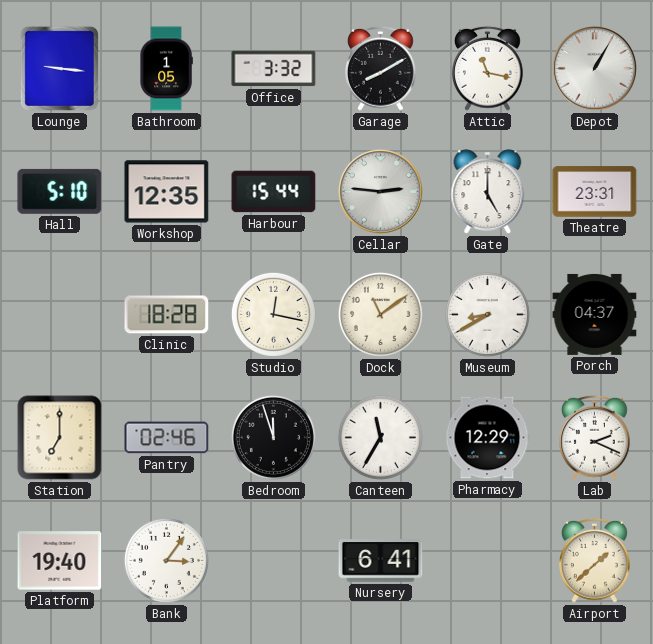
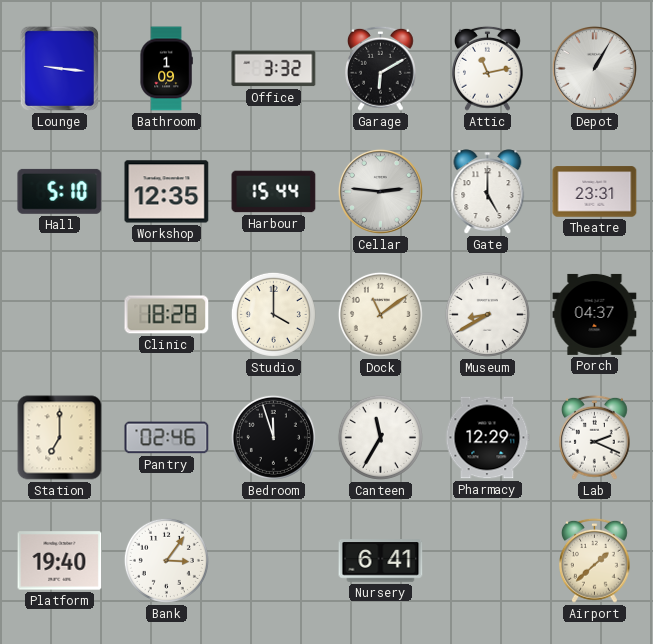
Bathroom: 1:05 -> 1:09
Garage: 8:10 -> 6:10
Attic: 11:17 -> 11:13
Studio: 12:17 -> 4:00
